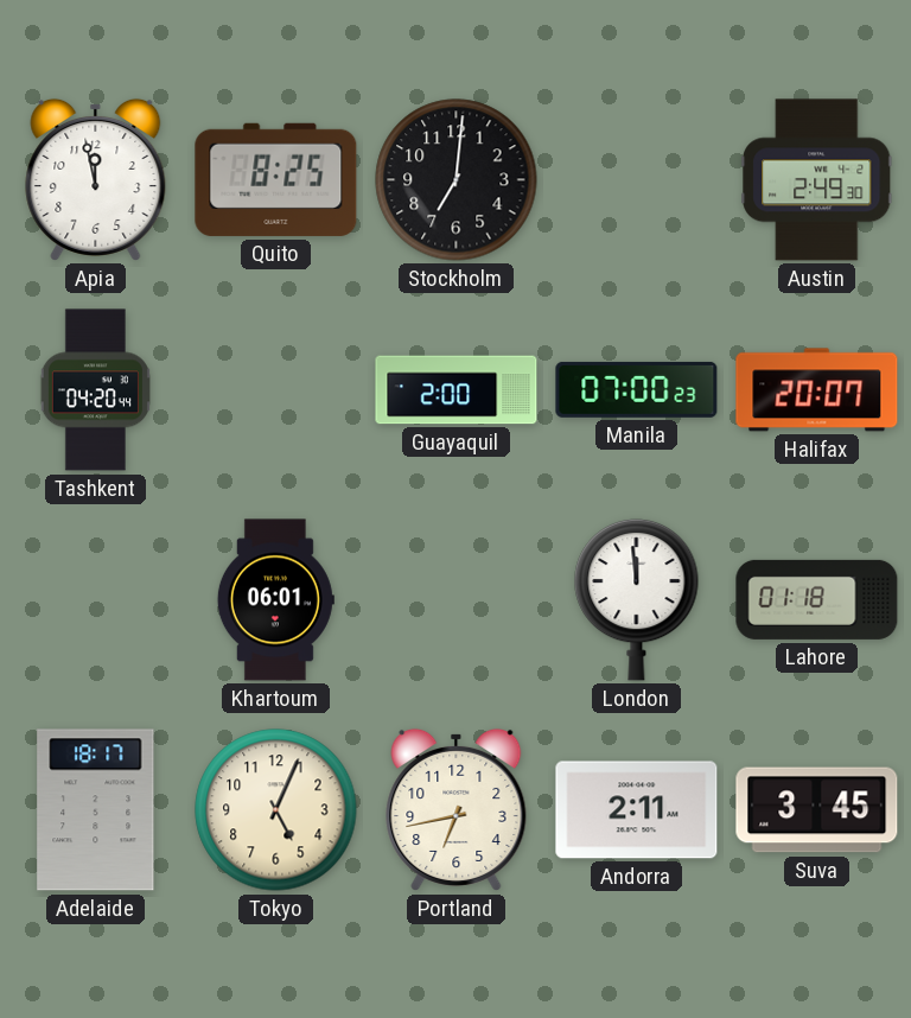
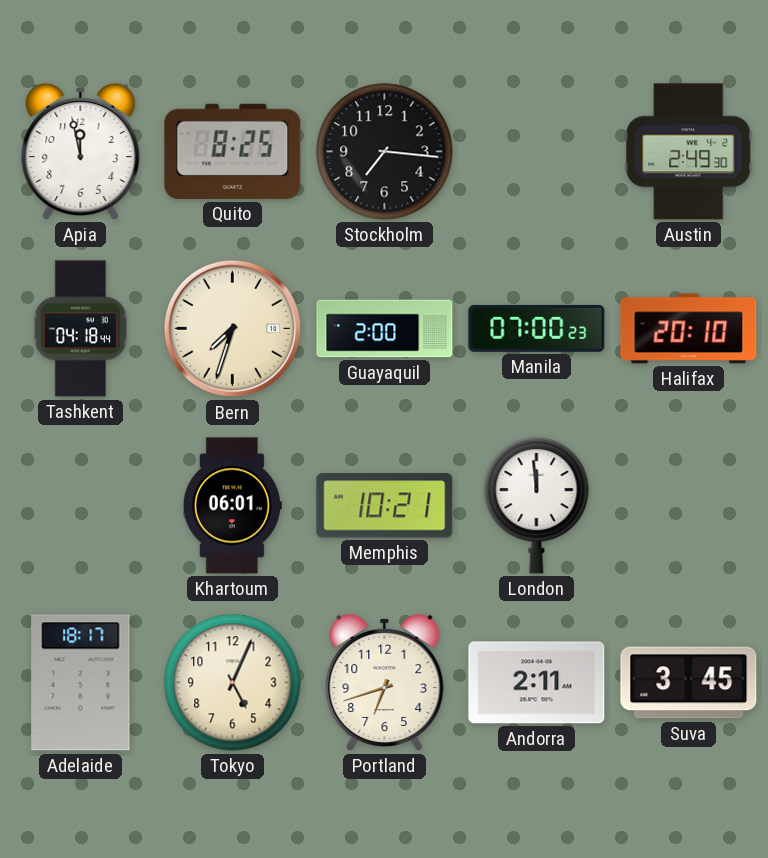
Stockholm: 7:01 -> 7:16
Tashkent: 04:20 -> 04:18
Bern: none -> 7:33
Halifax: 20:07 -> 20:10
Memphis: none -> 10:21
Lahore: 01:18 -> none
Portland: 6:43 -> 6:42
